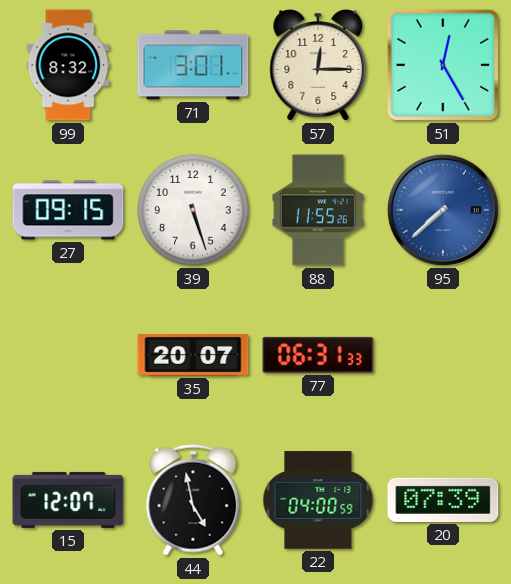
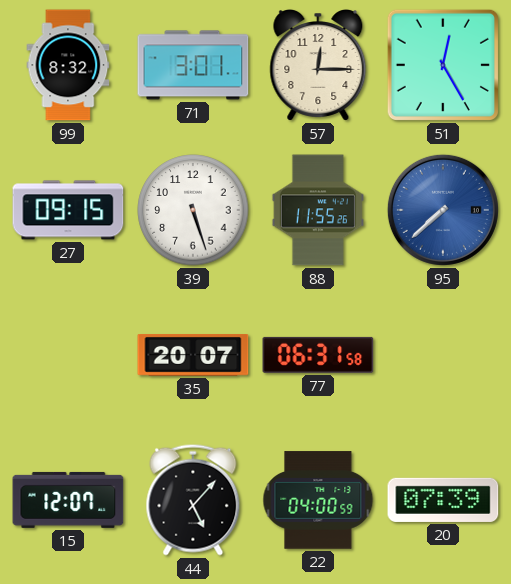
77: 06:31:33 -> 06:31:58
44: 4:58 -> 5:07
